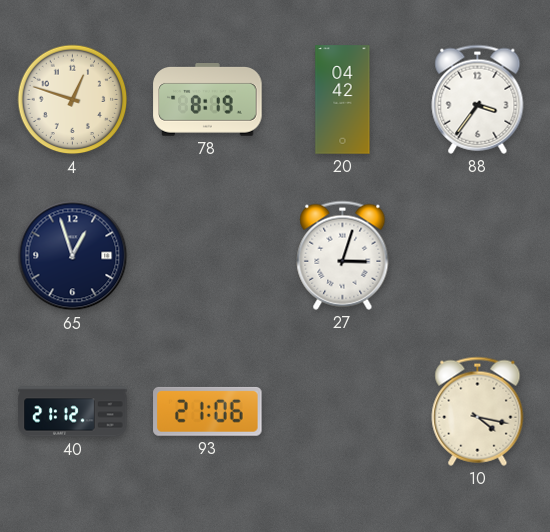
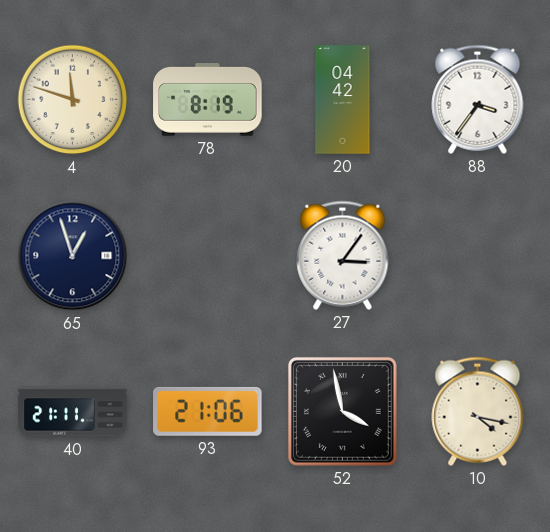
4: 12:48 -> 11:48
27: 3:03 -> 3:06
40: 21:12 -> 21:11
52: none -> 3:58
